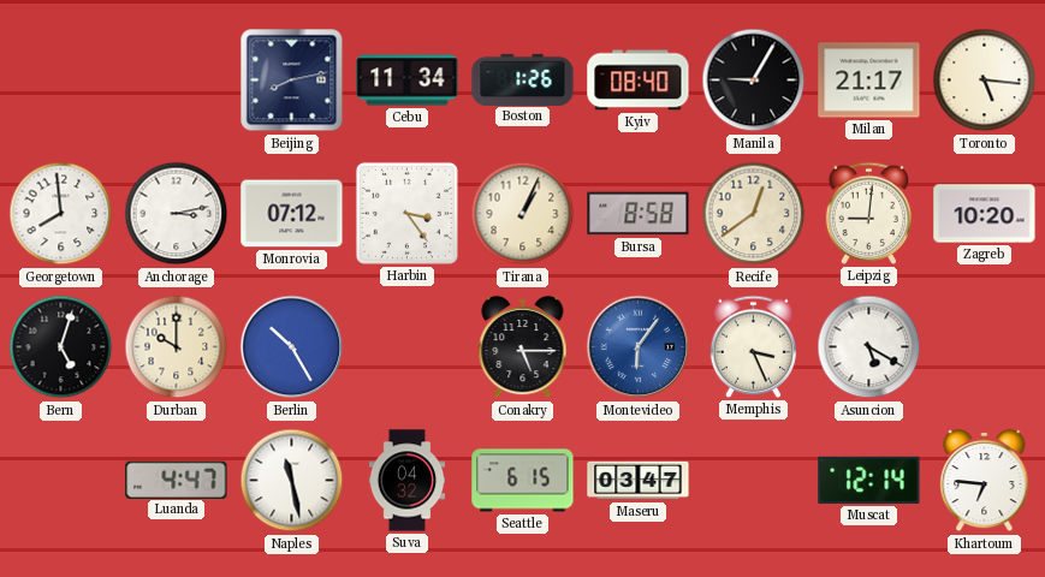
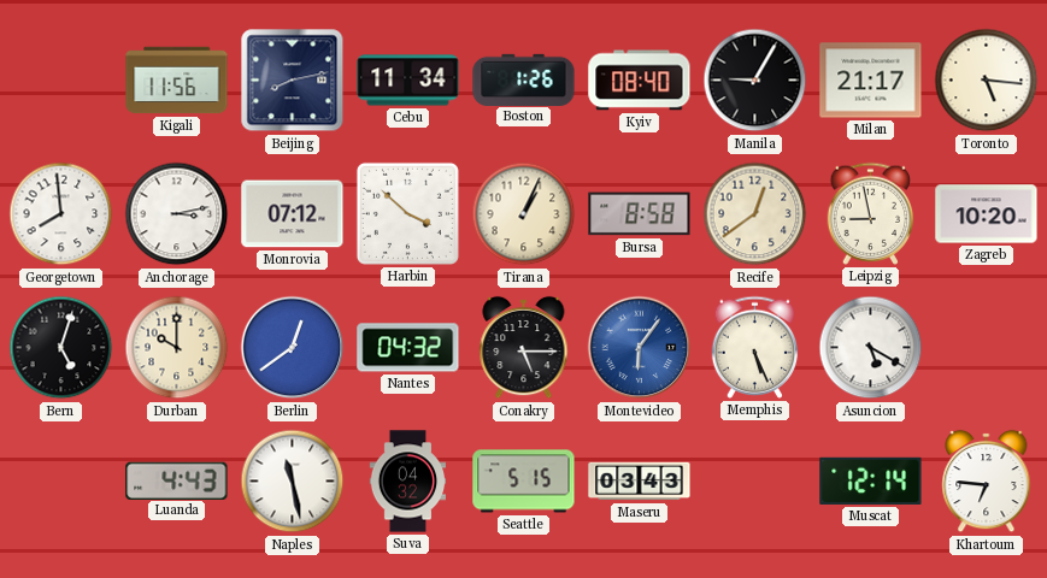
Kigali: none -> 11:56
Harbin: 3:24 -> 3:52
Leipzig: 9:01 -> 8:58
Berlin: 10:25 -> 12:39
Nantes: none -> 04:32
Memphis: 3:26 -> 5:26
Luanda: 4:47 -> 4:43
Seattle: 6:15 -> 5:15
Maseru: 03:47 -> 03:43
